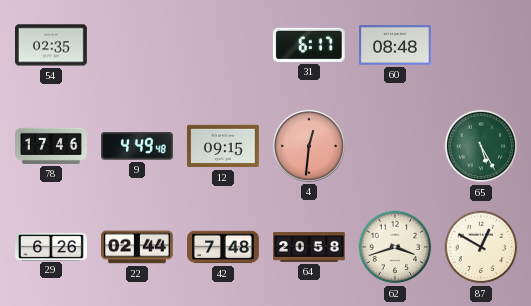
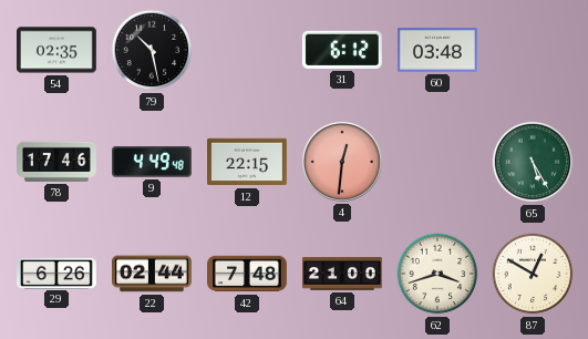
79: none -> 10:28
31: 6:17 -> 6:12
60: 08:48 -> 03:48
12: 09:15 -> 22:15
64: 20:58 -> 21:00
